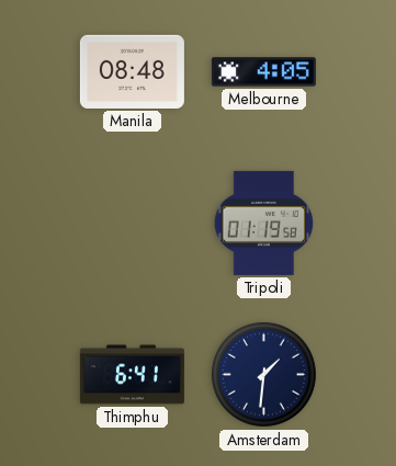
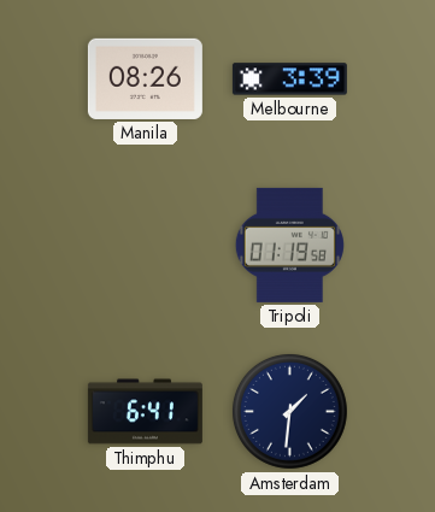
Manila: 08:48 -> 08:26
Melbourne: 4:05 -> 3:39
